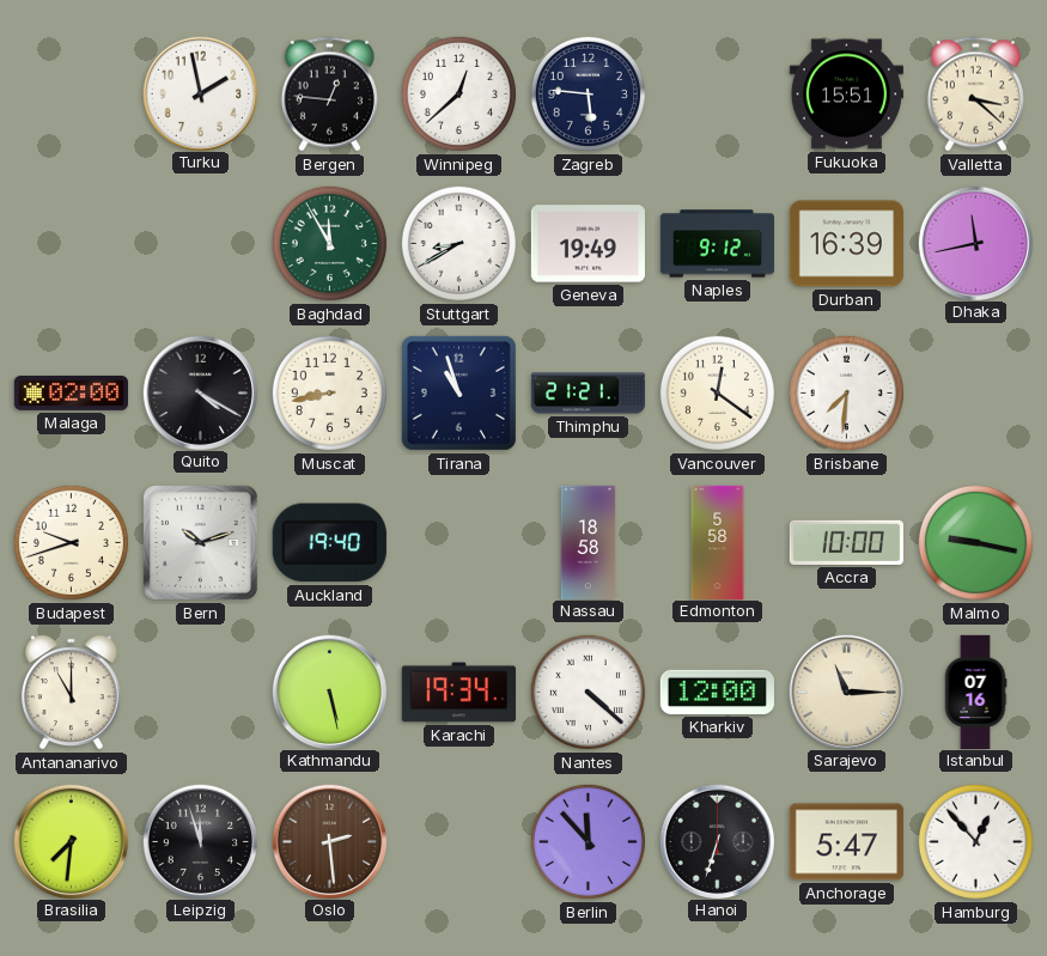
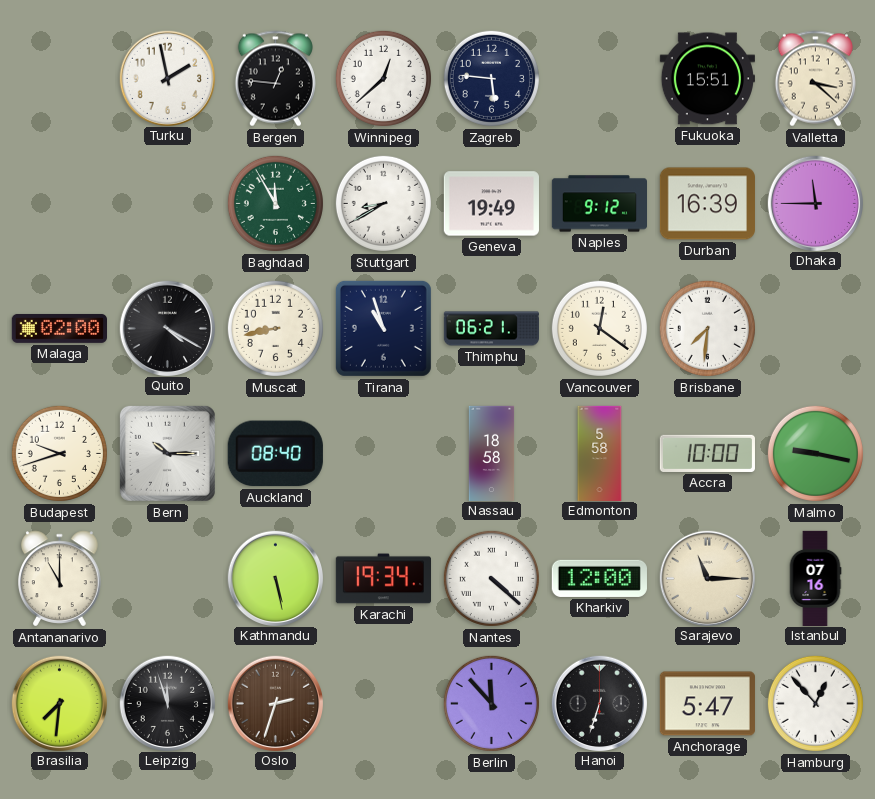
Dhaka: 11:43 -> 11:45
Thimphu: 21:21 -> 06:21
Bern: 10:12 -> 10:15
Auckland: 19:40 -> 08:40
Oslo: 2:29 -> 2:33
